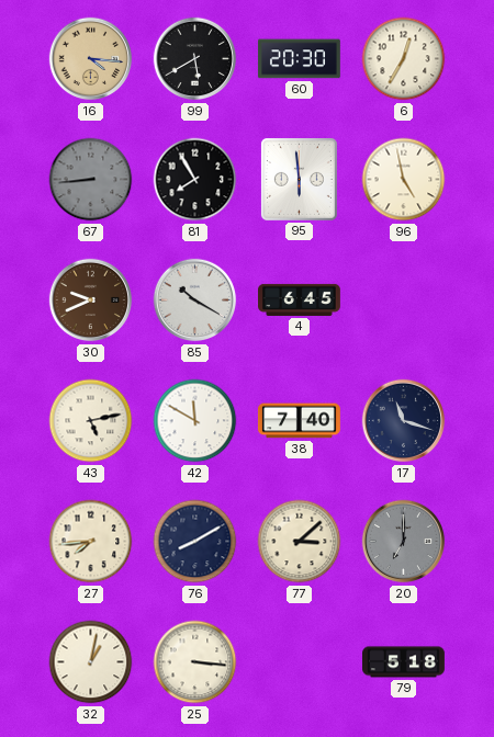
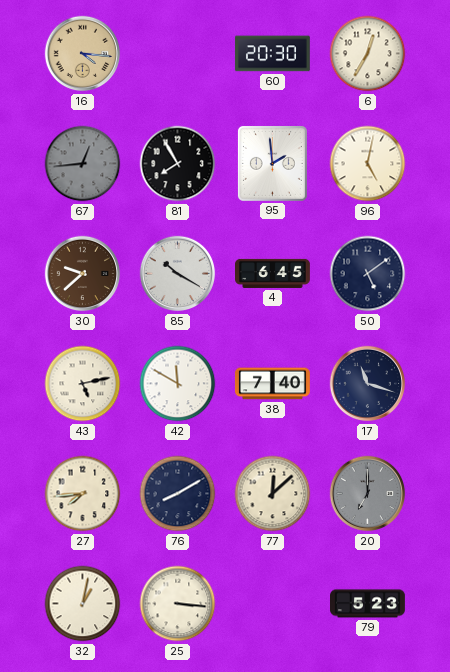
99: 5:40 -> none
67: 8:44 -> 12:44
95: 5:59 -> 1:59
96: 4:58 -> 5:02
30: 9:41 -> 9:38
50: none -> 5:09
77: 3:08 -> 12:08
79: 5:18 -> 5:23
